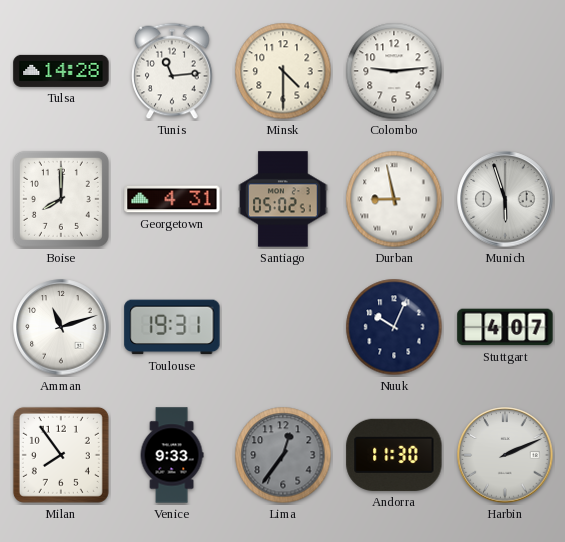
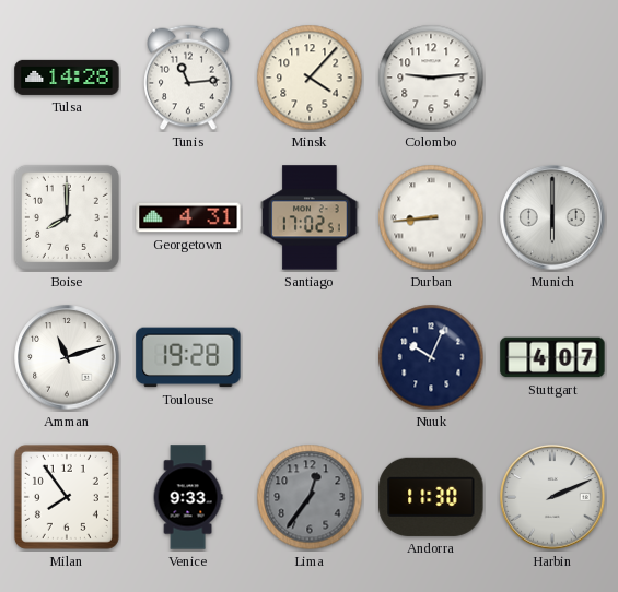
Minsk: 4:30 -> 4:07
Santiago: 05:02 -> 17:02
Durban: 8:58 -> 8:44
Munich: 5:57 -> 6:00
Toulouse: 19:31 -> 19:28
